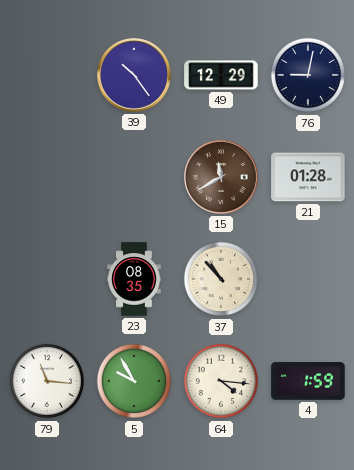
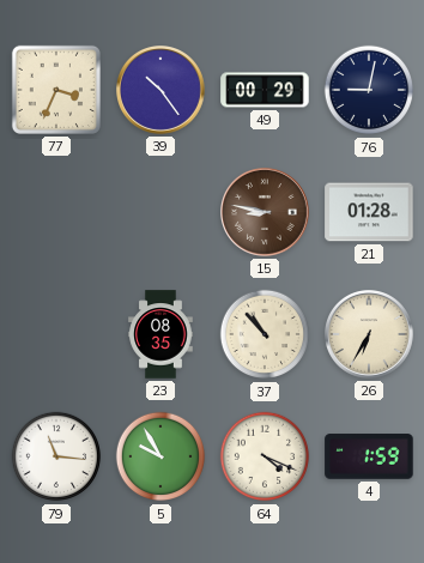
77: none -> 3:34
49: 12:29 -> 00:29
15: 11:40 -> 8:47
26: none -> 6:35
64: 4:16 -> 4:19
